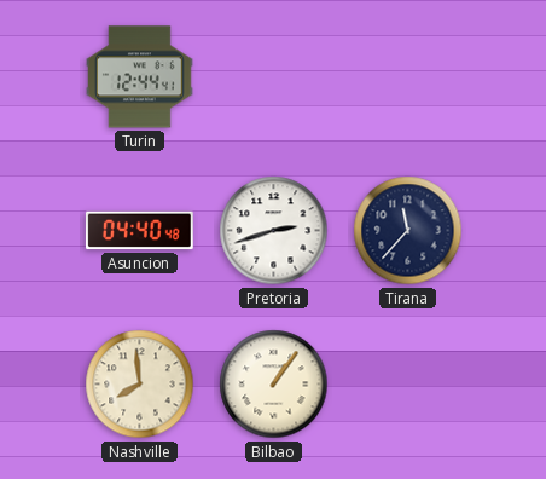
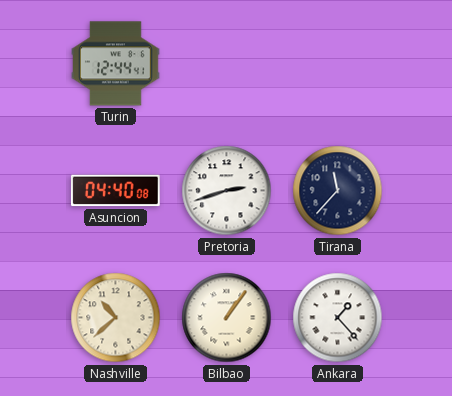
Asuncion: 04:40:48 -> 04:40:08
Nashville: 7:59 -> 10:38
Ankara: none -> 1:23
